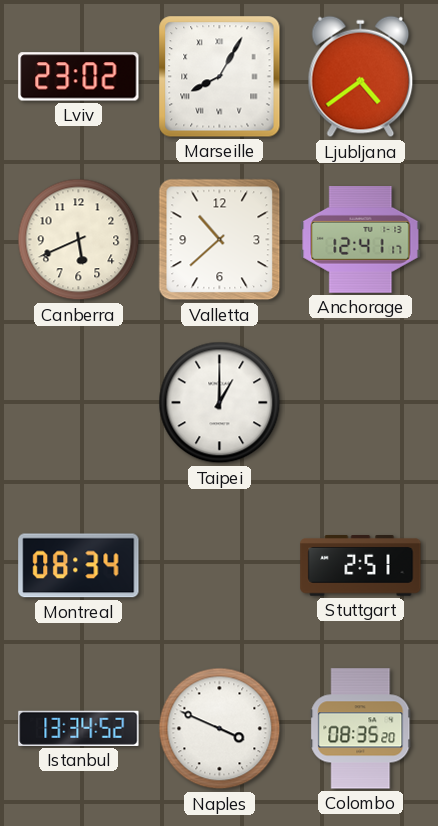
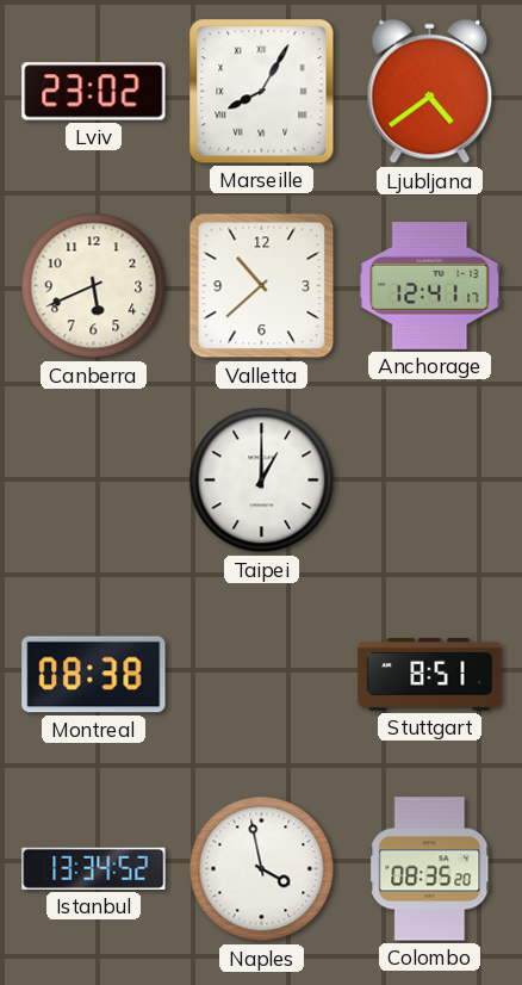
Montreal: 08:34 -> 08:38
Stuttgart: 2:51 -> 8:51
Naples: 3:49 -> 3:58
